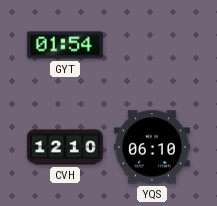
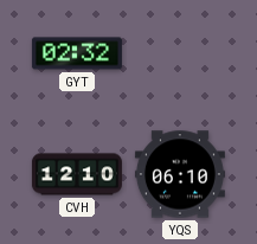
GYT: 01:54 -> 02:32
